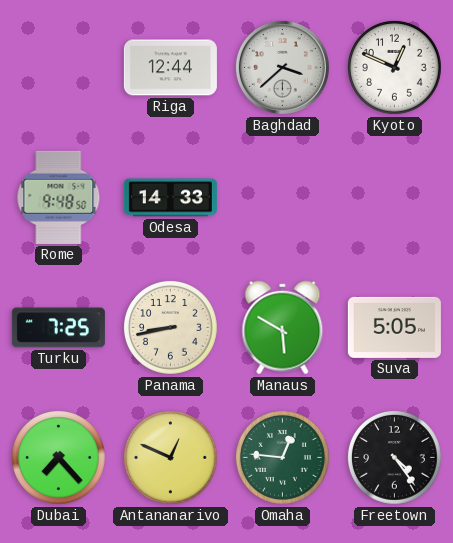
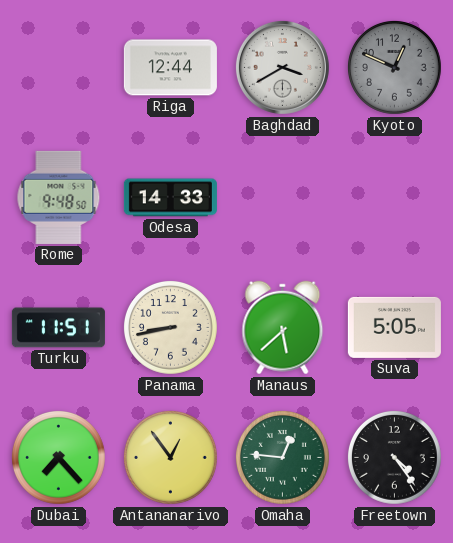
Baghdad: 3:38 -> 3:40
Kyoto dial: white -> grey
Turku: 7:25 -> 11:51
Manaus: 5:50 -> 5:38
Antananarivo: 12:49 -> 12:54
